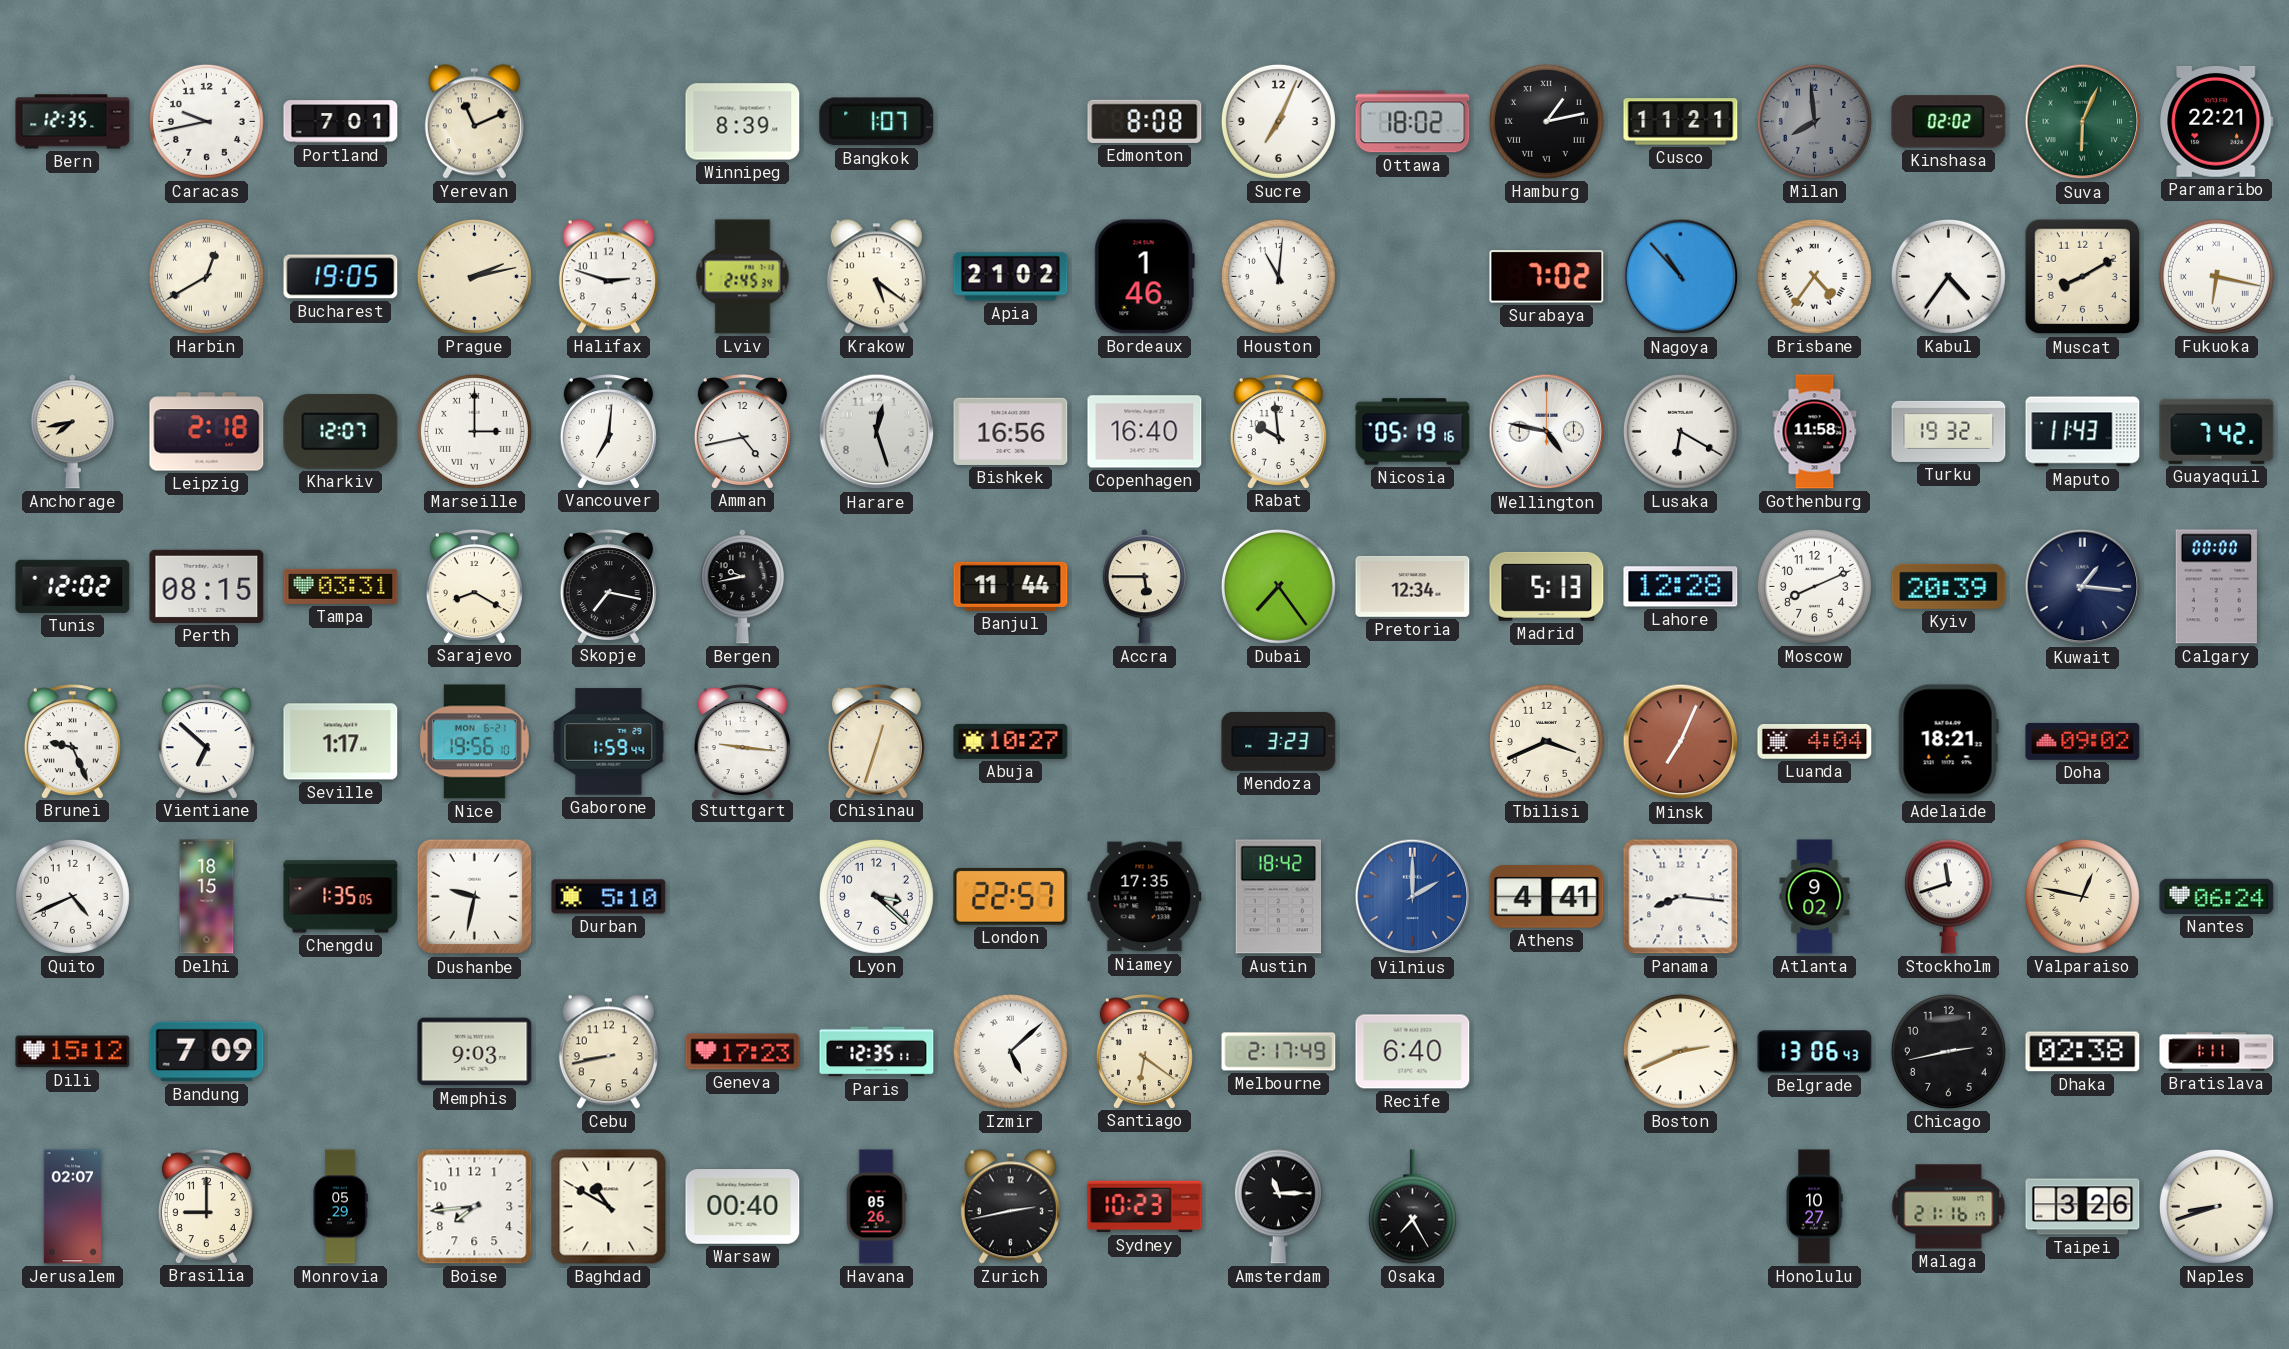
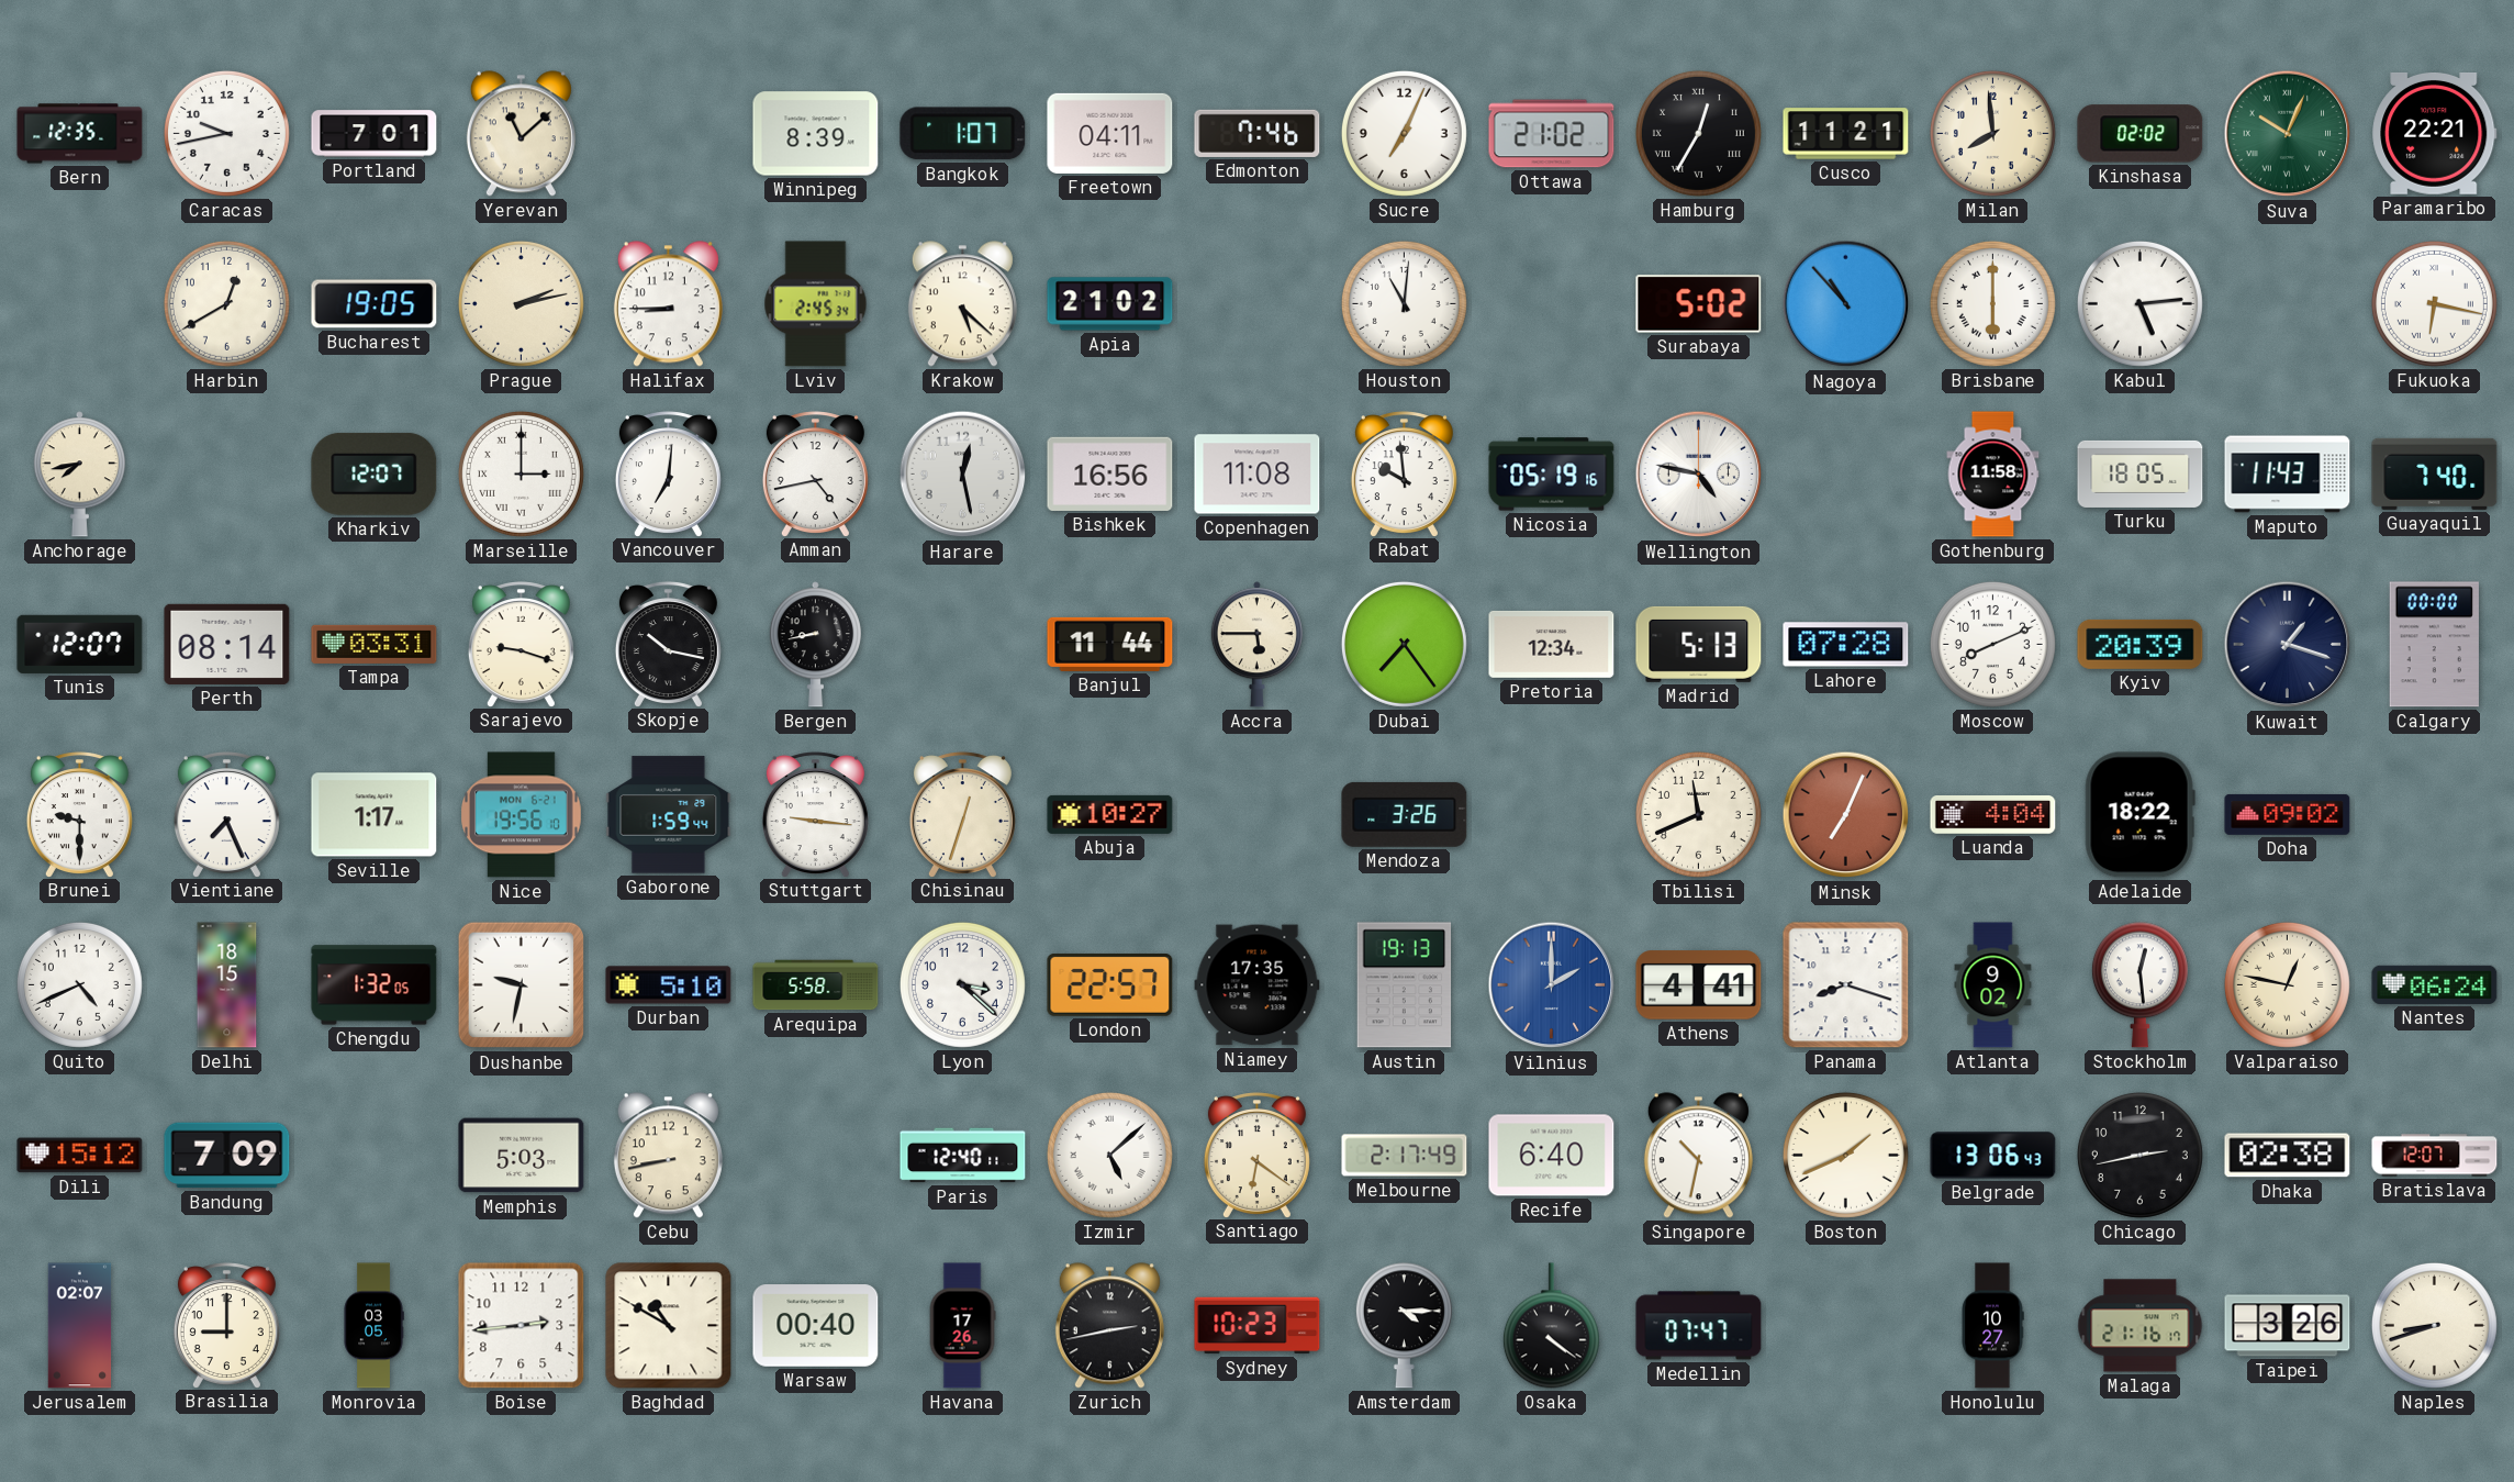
Yerevan: 11:11 -> 11:08
Freetown: none -> 04:11
Edmonton: 8:08 -> 7:46
Ottawa: 18:02 -> 21:02
Hamburg: 1:13 -> 12:35
Milan dial: grey -> cream
Suva: 6:04 -> 10:04
Harbin numerals: Roman -> Arabic
Halifax: 2:48 -> 8:45
Krakow: 5:21 -> 5:22
Bordeaux: 1:46 -> none
Surabaya: 7:02 -> 5:02
Brisbane: 4:36 -> 6:00
Kabul: 4:36 -> 5:14
Muscat: 8:10 -> none
Leipzig: 2:18 -> none
Harare: 12:27 -> 12:28
Copenhagen: 16:40 -> 11:08
Lusaka: 6:20 -> none
Turku: 19:32 -> 18:05
Guayaquil: 7:42 -> 7:40
Tunis: 12:02 -> 12:07
Perth: 08:15 -> 08:14
Sarajevo: 8:20 -> 9:18
Skopje: 7:17 -> 10:17
Bergen: 9:43 -> 8:43
Lahore: 12:28 -> 07:28
Kuwait: 1:16 -> 1:18
Brunei: 9:26 -> 9:30
Vientiane: 6:52 -> 7:26
Mendoza: 3:23 -> 3:26
Tbilisi: 3:41 -> 11:41
Adelaide: 18:21 -> 18:22
Chengdu: 1:35 -> 1:32
Arequipa: none -> 5:58
Austin: 18:42 -> 19:13
Panama: 8:16 -> 8:18
Stockholm: 11:42 -> 12:29
Memphis: 9:03 -> 5:03
Geneva: 17:23 -> none
Paris: 12:35 -> 12:40
Singapore: none -> 10:32
Boston: 2:41 -> 1:41
Bratislava: 1:11 -> 12:07
Monrovia: 05:29 -> 03:05
Boise: 7:44 -> 2:44
Havana: 05:26 -> 17:26
Amsterdam: 11:15 -> 4:15
Osaka: 7:25 -> 4:21
Medellin: none -> 07:47
